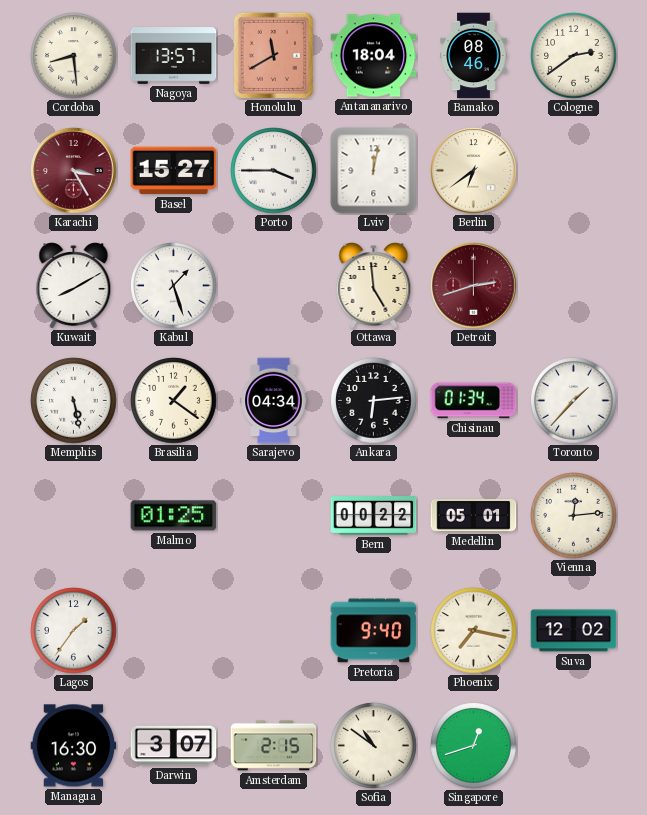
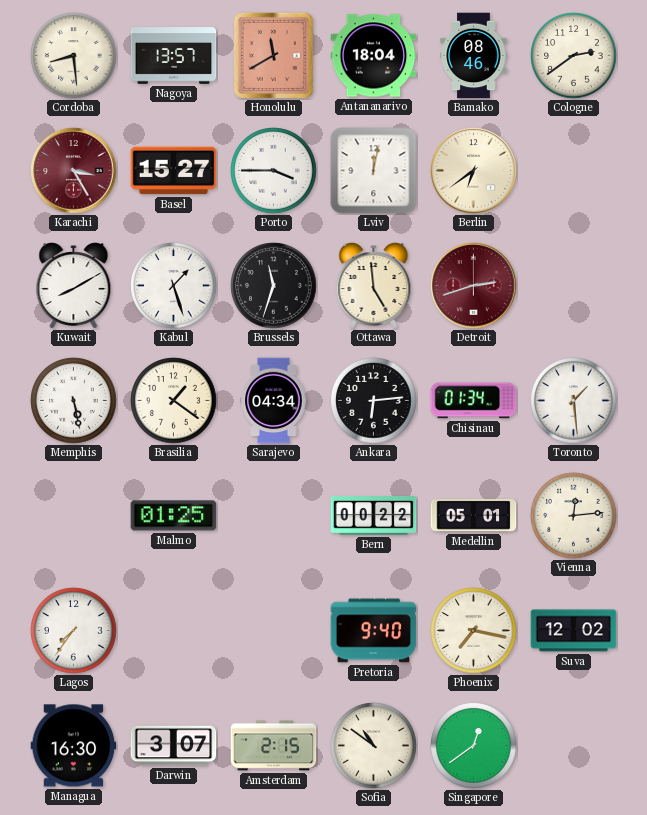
Brussels: none -> 11:33
Toronto: 1:37 -> 1:29
Lagos: 1:36 -> 7:36
Singapore: 12:42 -> 12:39
